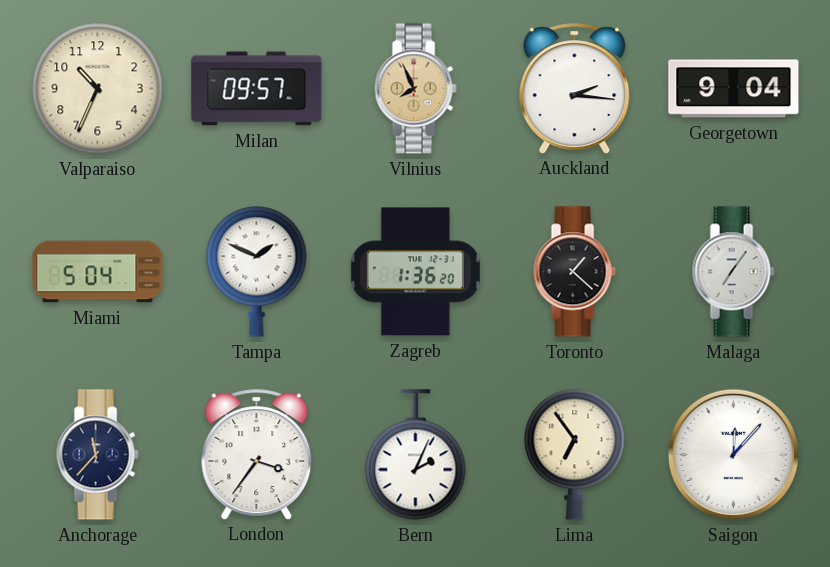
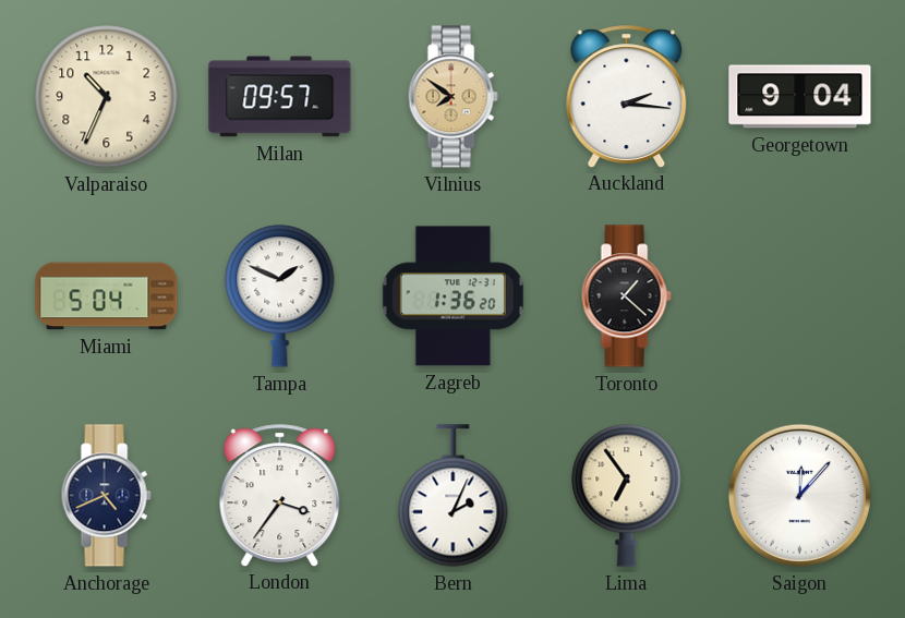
Vilnius: 7:56 -> 7:51
Malaga: 7:06 -> none
Anchorage: 11:37 -> 4:41
